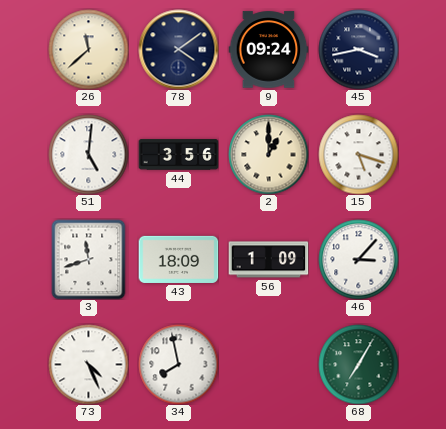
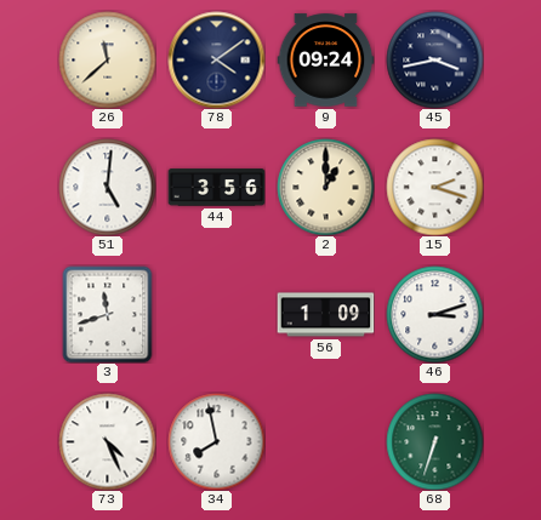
15: 5:18 -> 2:18
43: 18:09 -> none
46: 3:07 -> 3:12
68: 7:05 -> 6:33
